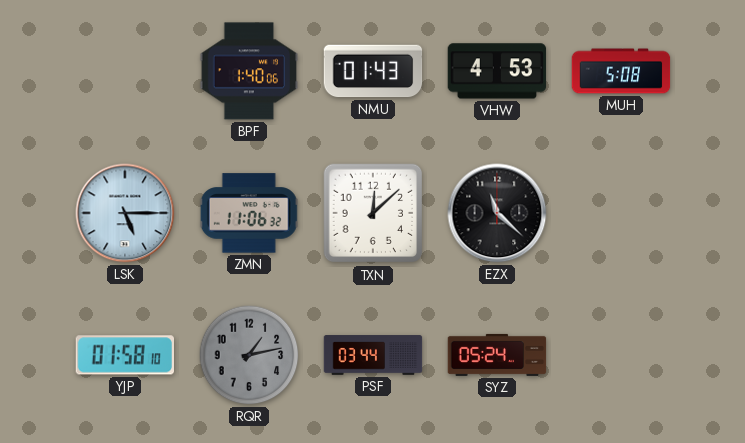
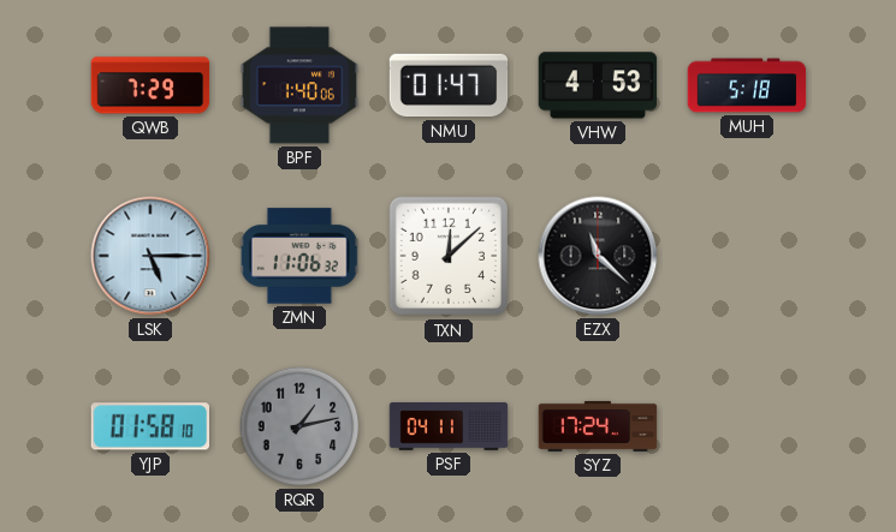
QWB: none -> 7:29
NMU: 01:43 -> 01:47
MUH: 5:08 -> 5:18
PSF: 03:44 -> 04:11
SYZ: 05:24 -> 17:24
